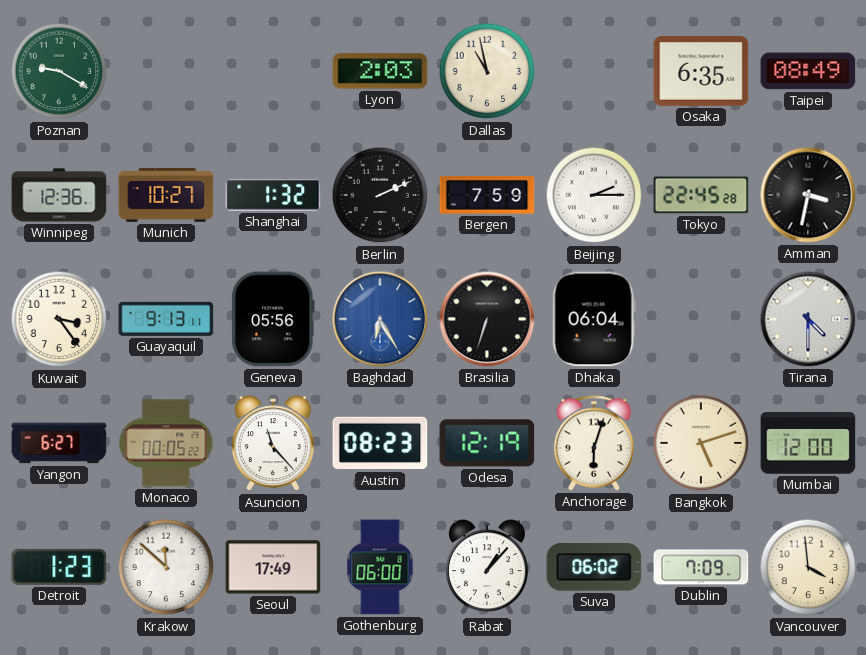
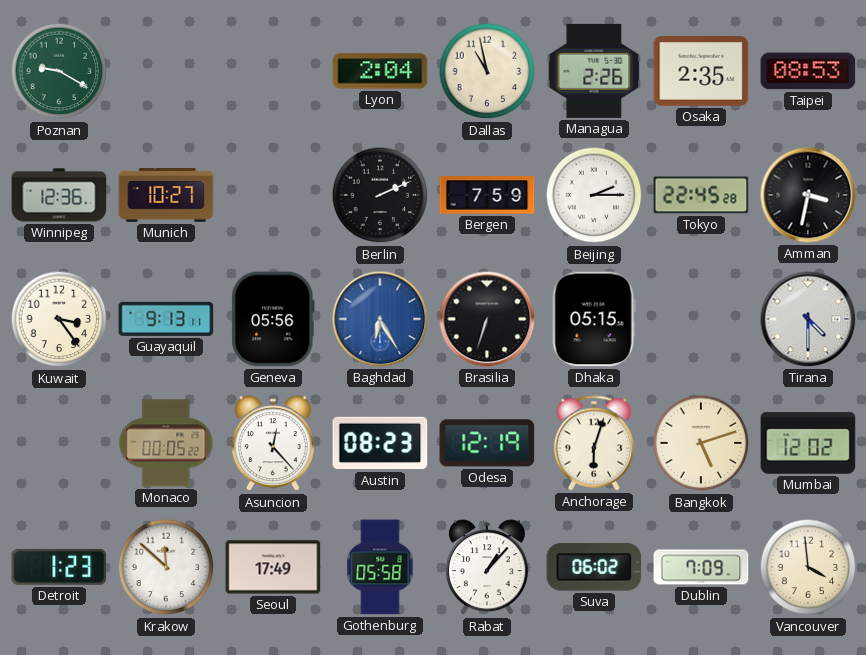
Lyon: 2:03 -> 2:04
Managua: none -> 2:26
Osaka: 6:35 -> 2:35
Taipei: 08:49 -> 08:53
Shanghai: 1:32 -> none
Dhaka: 06:04 -> 05:15
Yangon: 6:27 -> none
Asuncion: 11:23 -> 12:23
Mumbai: 12:00 -> 12:02
Gothenburg: 06:00 -> 05:58
